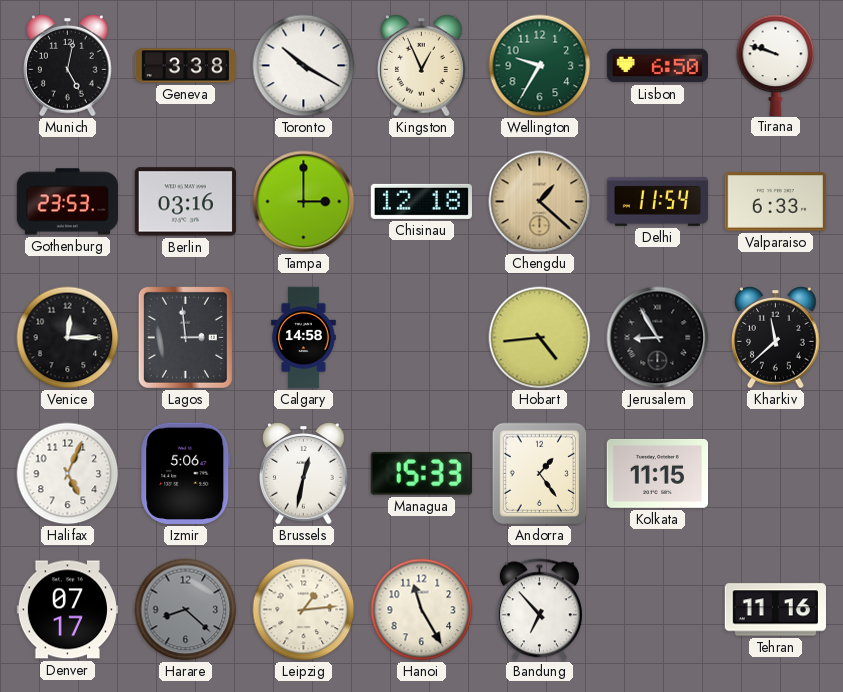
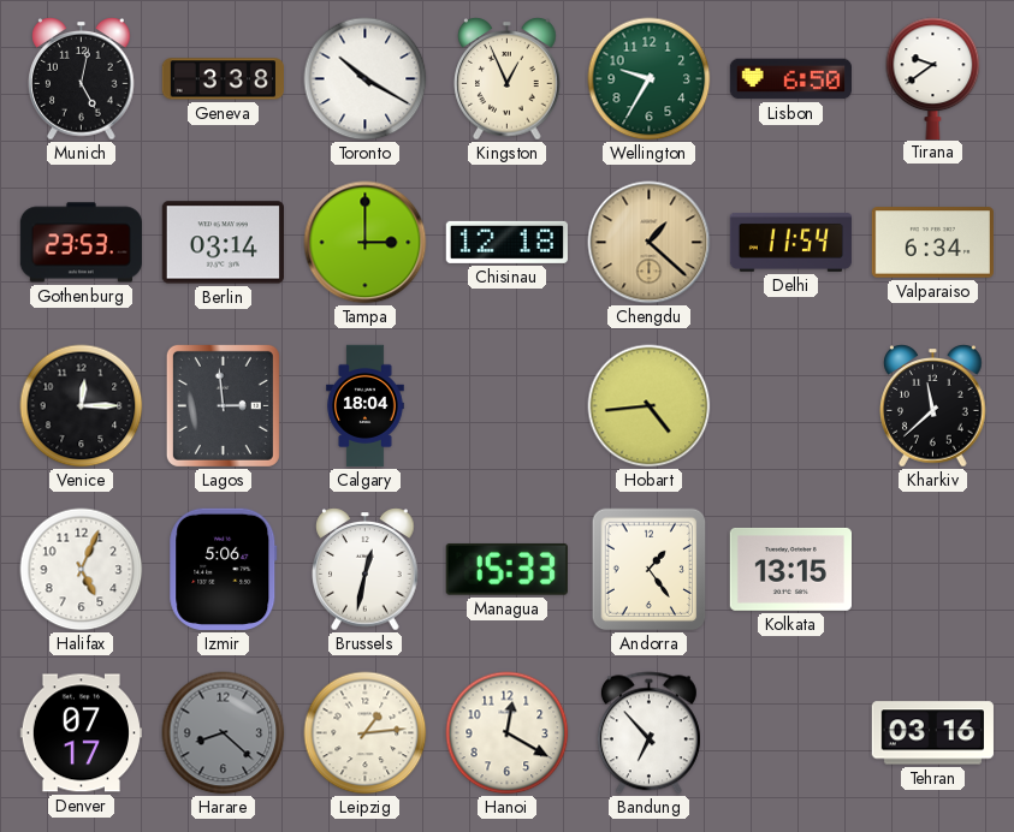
Tirana: 9:48 -> 9:39
Berlin: 03:16 -> 03:14
Valparaiso: 6:33 -> 6:34
Calgary: 14:58 -> 18:04
Jerusalem: 8:55 -> none
Kolkata: 11:15 -> 13:15
Hanoi: 11:25 -> 12:20
Tehran: 11:16 -> 03:16
